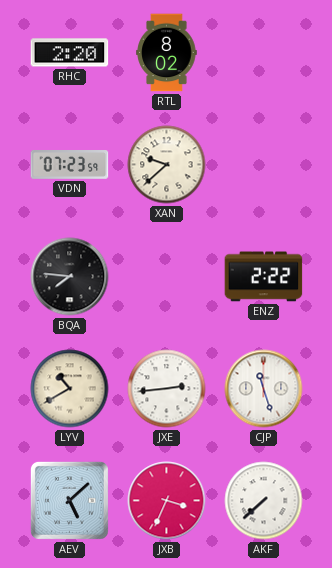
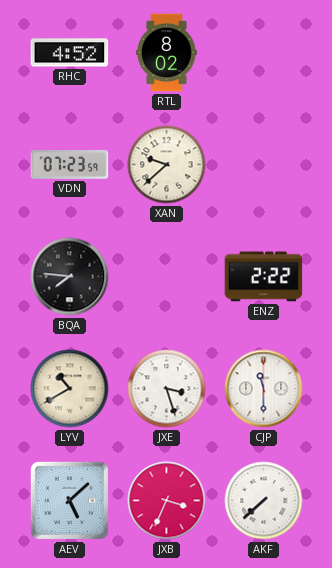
RHC: 2:20 -> 4:52
JXE: 2:44 -> 3:27
CJP: 11:27 -> 11:30
